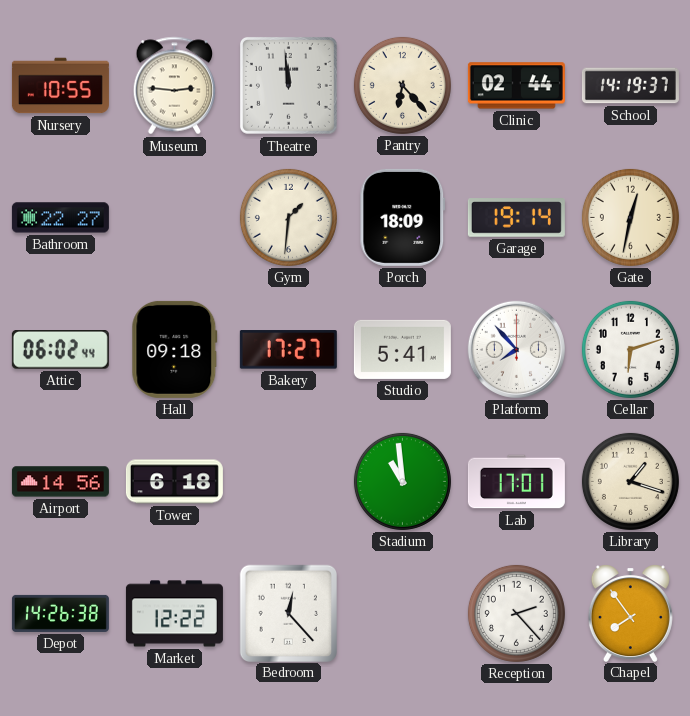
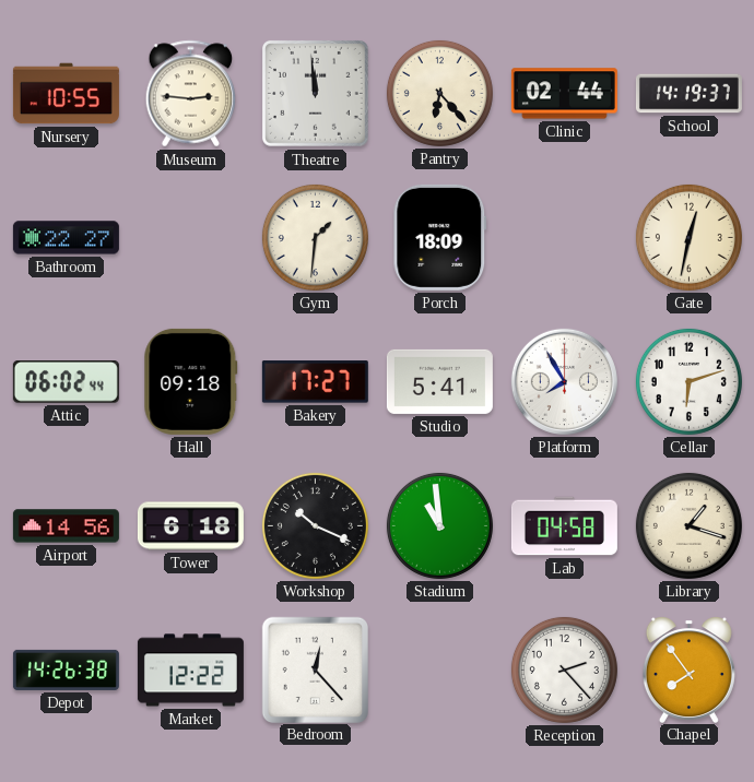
Garage: 19:14 -> none
Platform: 7:53 -> 7:55
Workshop: none -> 10:19
Lab: 17:01 -> 04:58
